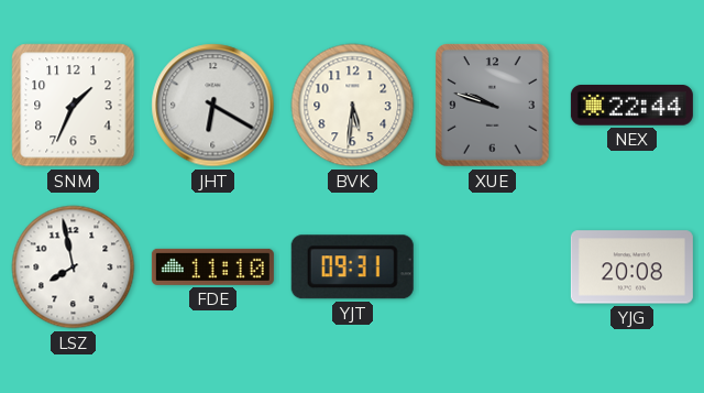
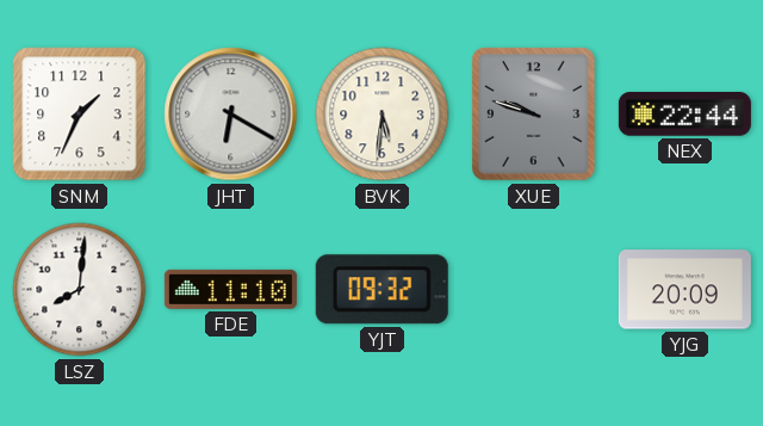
LSZ: 7:58 -> 8:01
YJT: 09:31 -> 09:32
YJG: 20:08 -> 20:09
